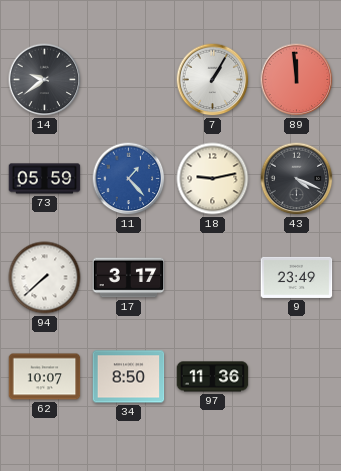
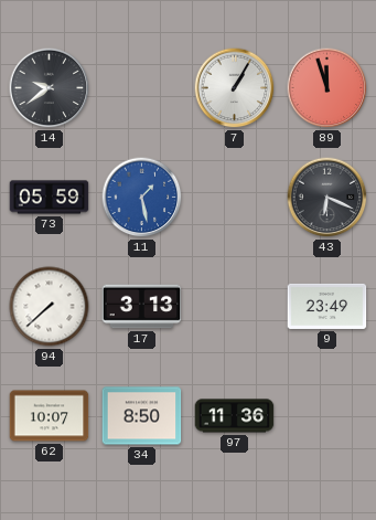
89: 11:59 -> 11:57
11: 1:23 -> 1:28
18: 9:13 -> none
43: 4:19 -> 6:19
17: 3:17 -> 3:13
